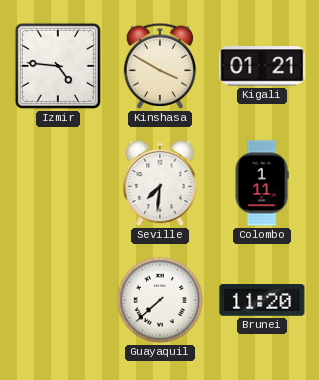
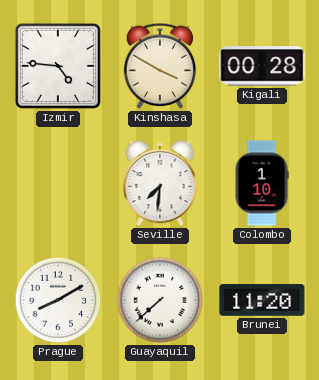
Kigali: 01:21 -> 00:28
Colombo: 1:11 -> 1:10
Prague: none -> 8:10
